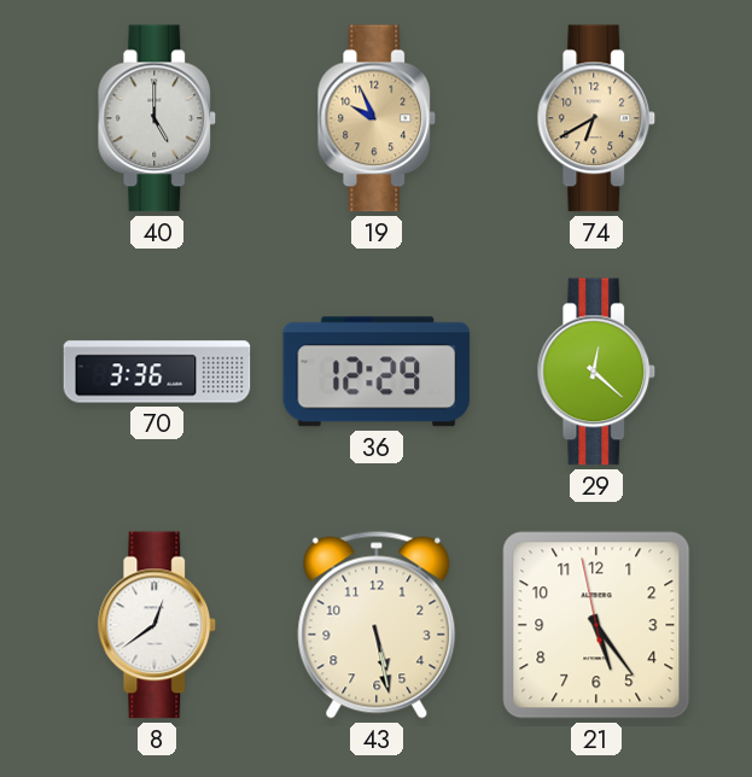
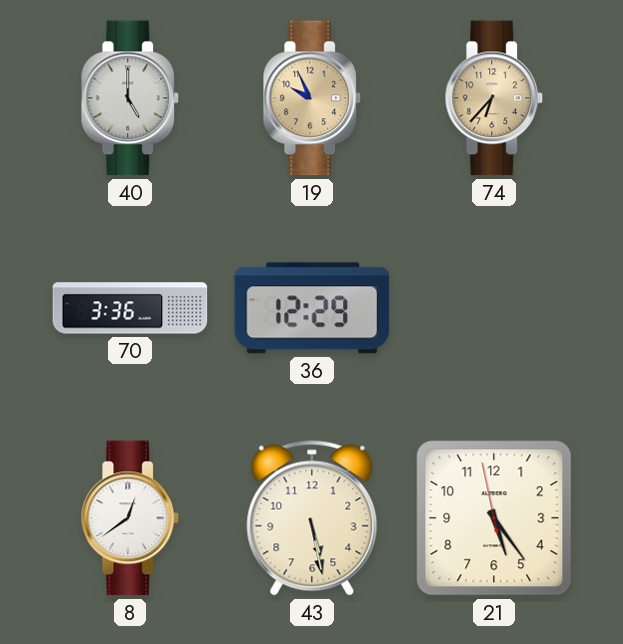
74: 6:40 -> 6:37
29: 12:22 -> none
